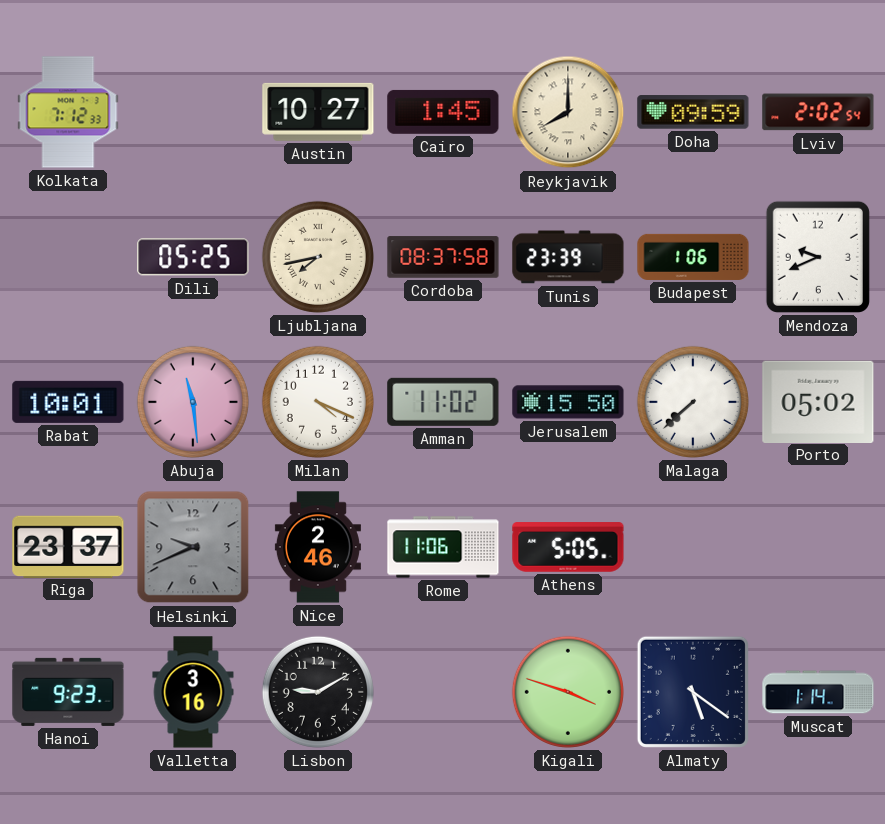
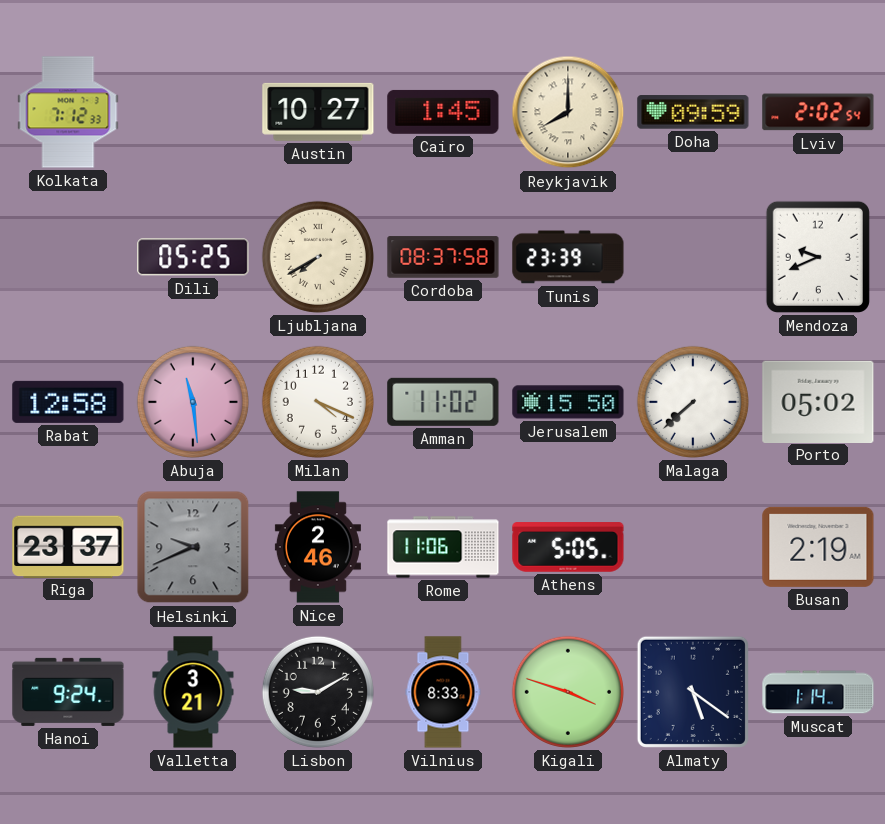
Ljubljana: 7:43 -> 7:40
Budapest: 1:06 -> none
Rabat: 10:01 -> 12:58
Busan: none -> 2:19
Hanoi: 9:23 -> 9:24
Valletta: 3:16 -> 3:21
Vilnius: none -> 8:33
